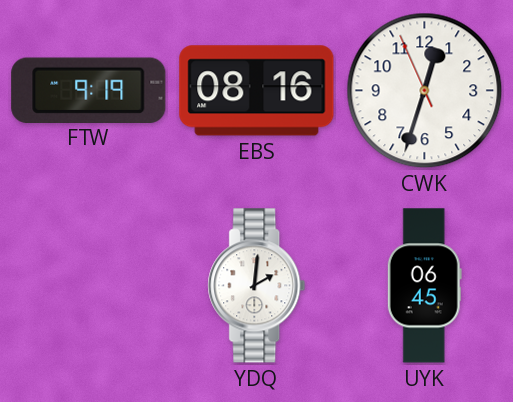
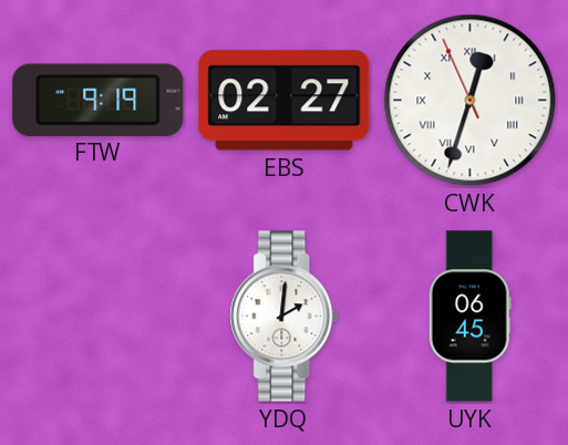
EBS: 08:16 -> 02:27
CWK numerals: Arabic -> Roman
